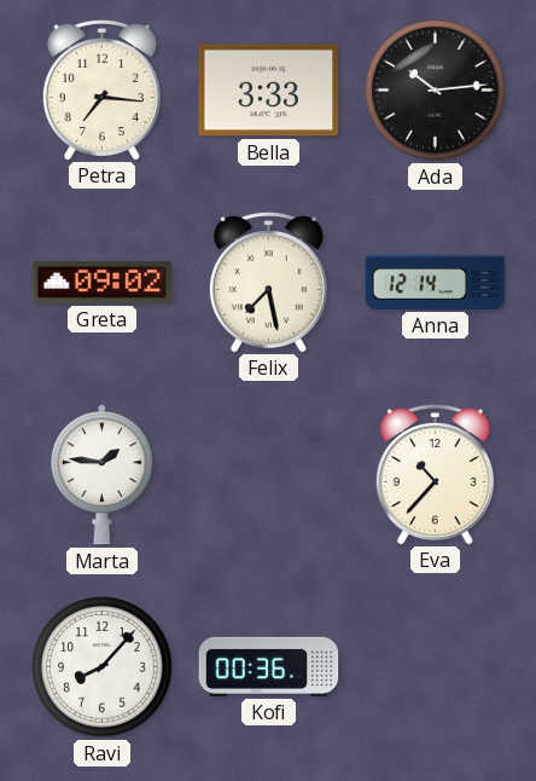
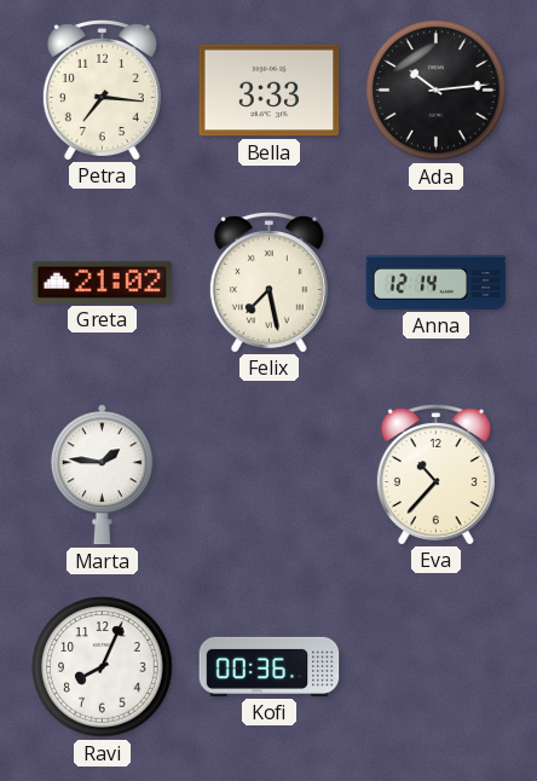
Greta: 09:02 -> 21:02
Ravi: 8:07 -> 8:04
